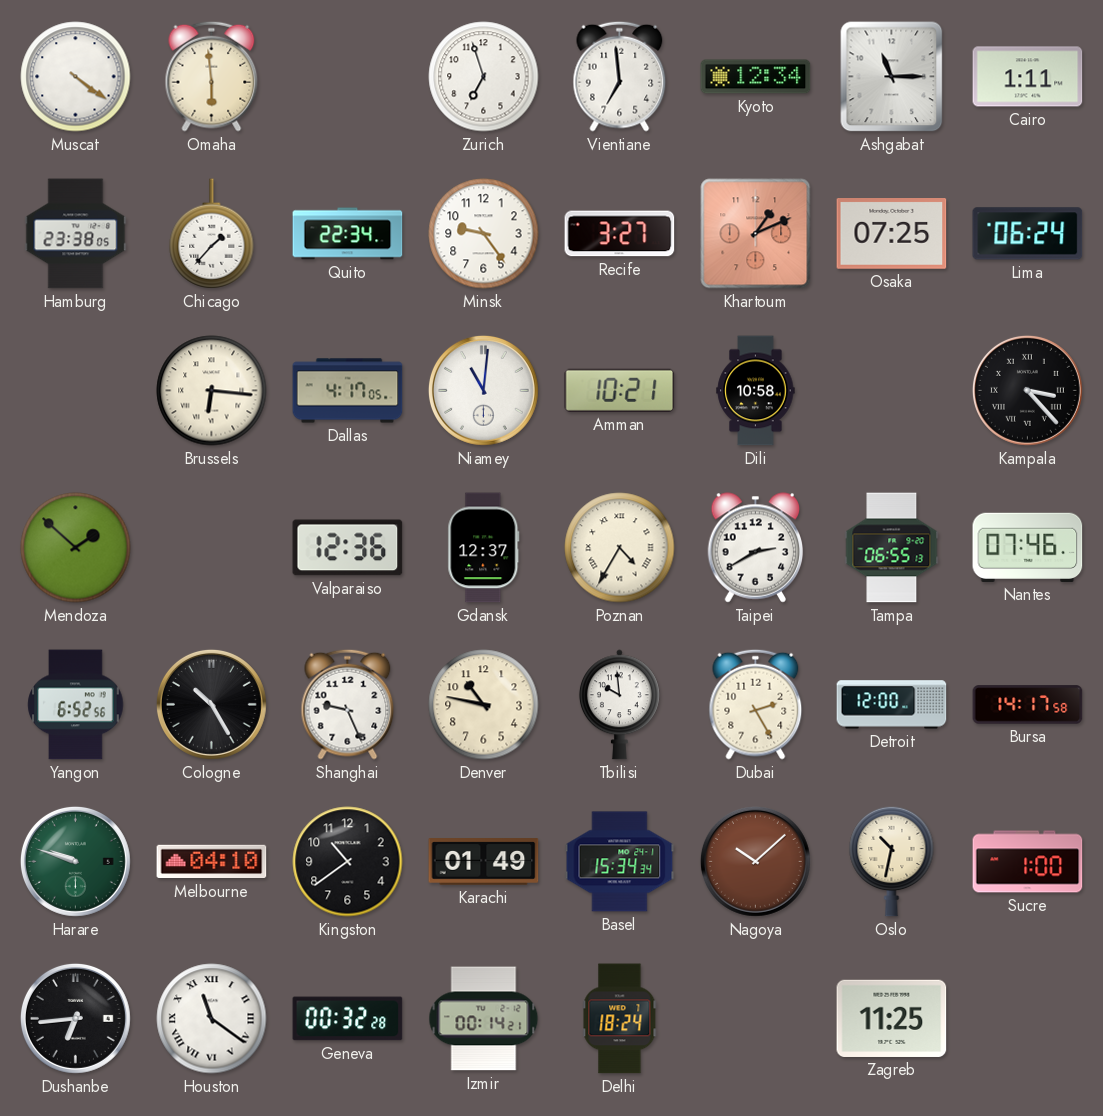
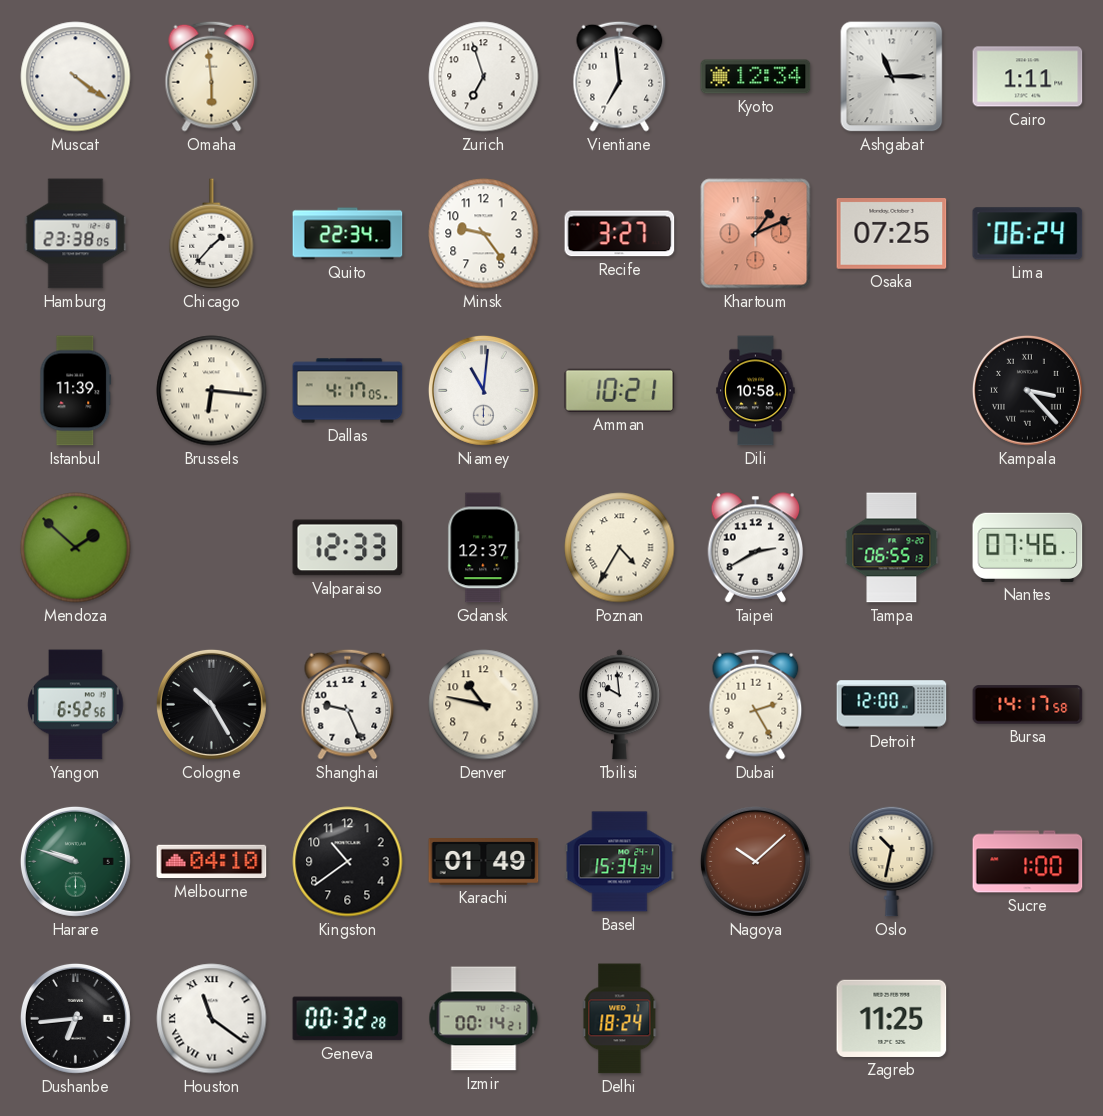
Istanbul: none -> 11:39
Valparaiso: 12:36 -> 12:33
